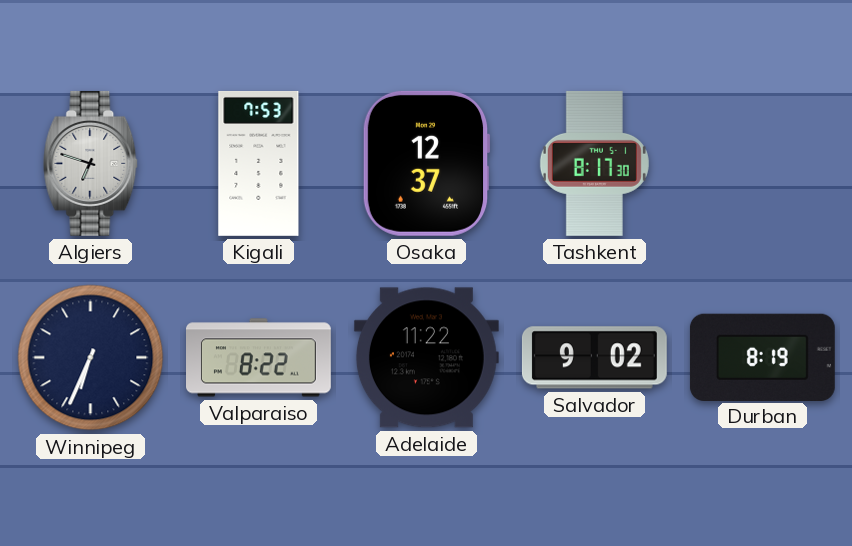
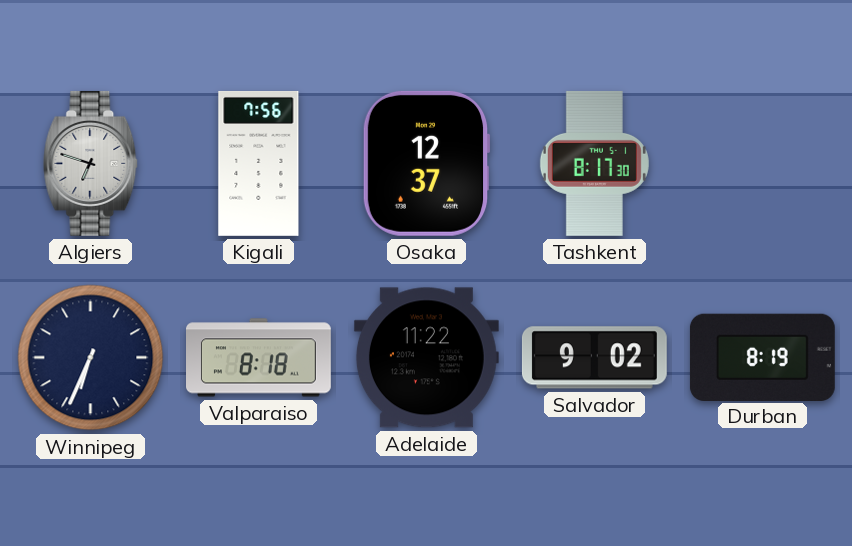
Kigali: 7:53 -> 7:56
Valparaiso: 8:22 -> 8:18
